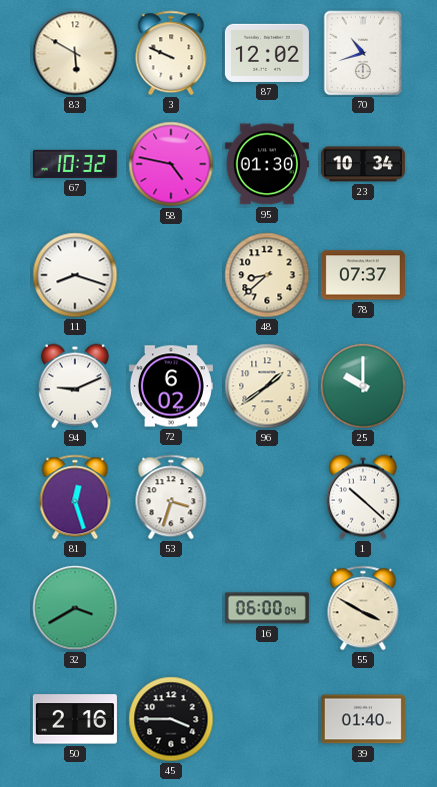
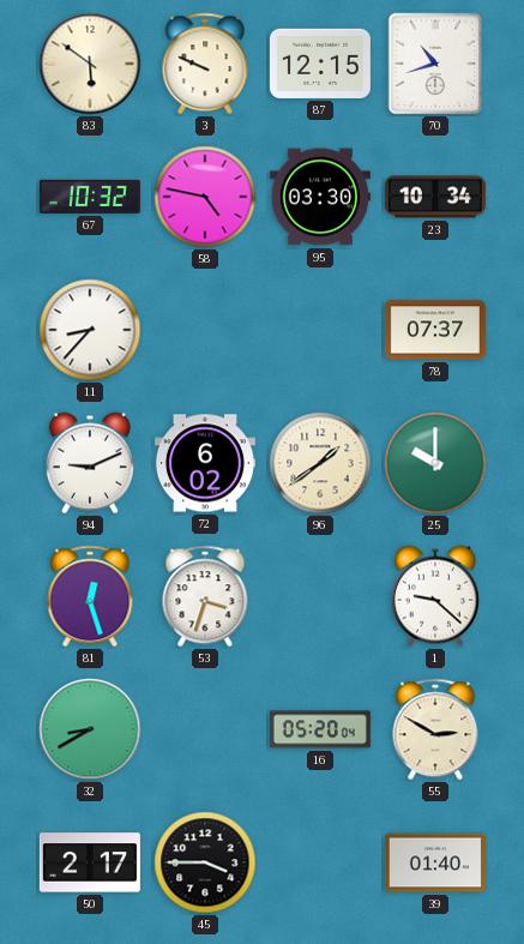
83: 5:50 -> 5:51
87: 12:02 -> 12:15
95: 01:30 -> 03:30
11: 8:18 -> 8:37
48: 8:38 -> none
1: 10:22 -> 9:22
32: 3:40 -> 8:40
16: 06:00 -> 05:20
55: 3:50 -> 2:50
50: 2:16 -> 2:17
